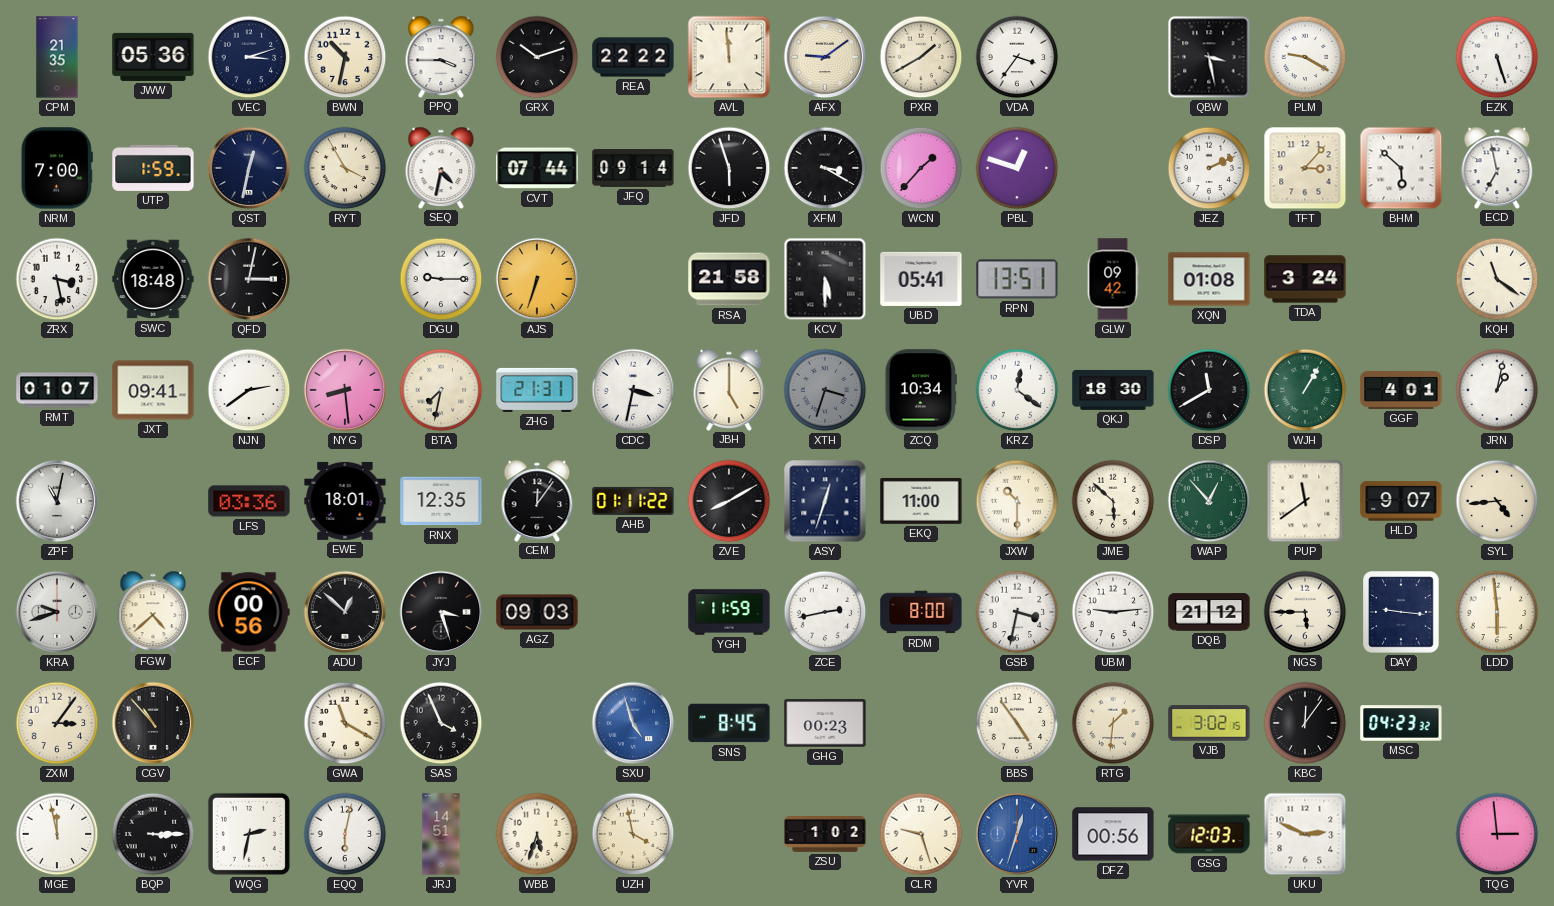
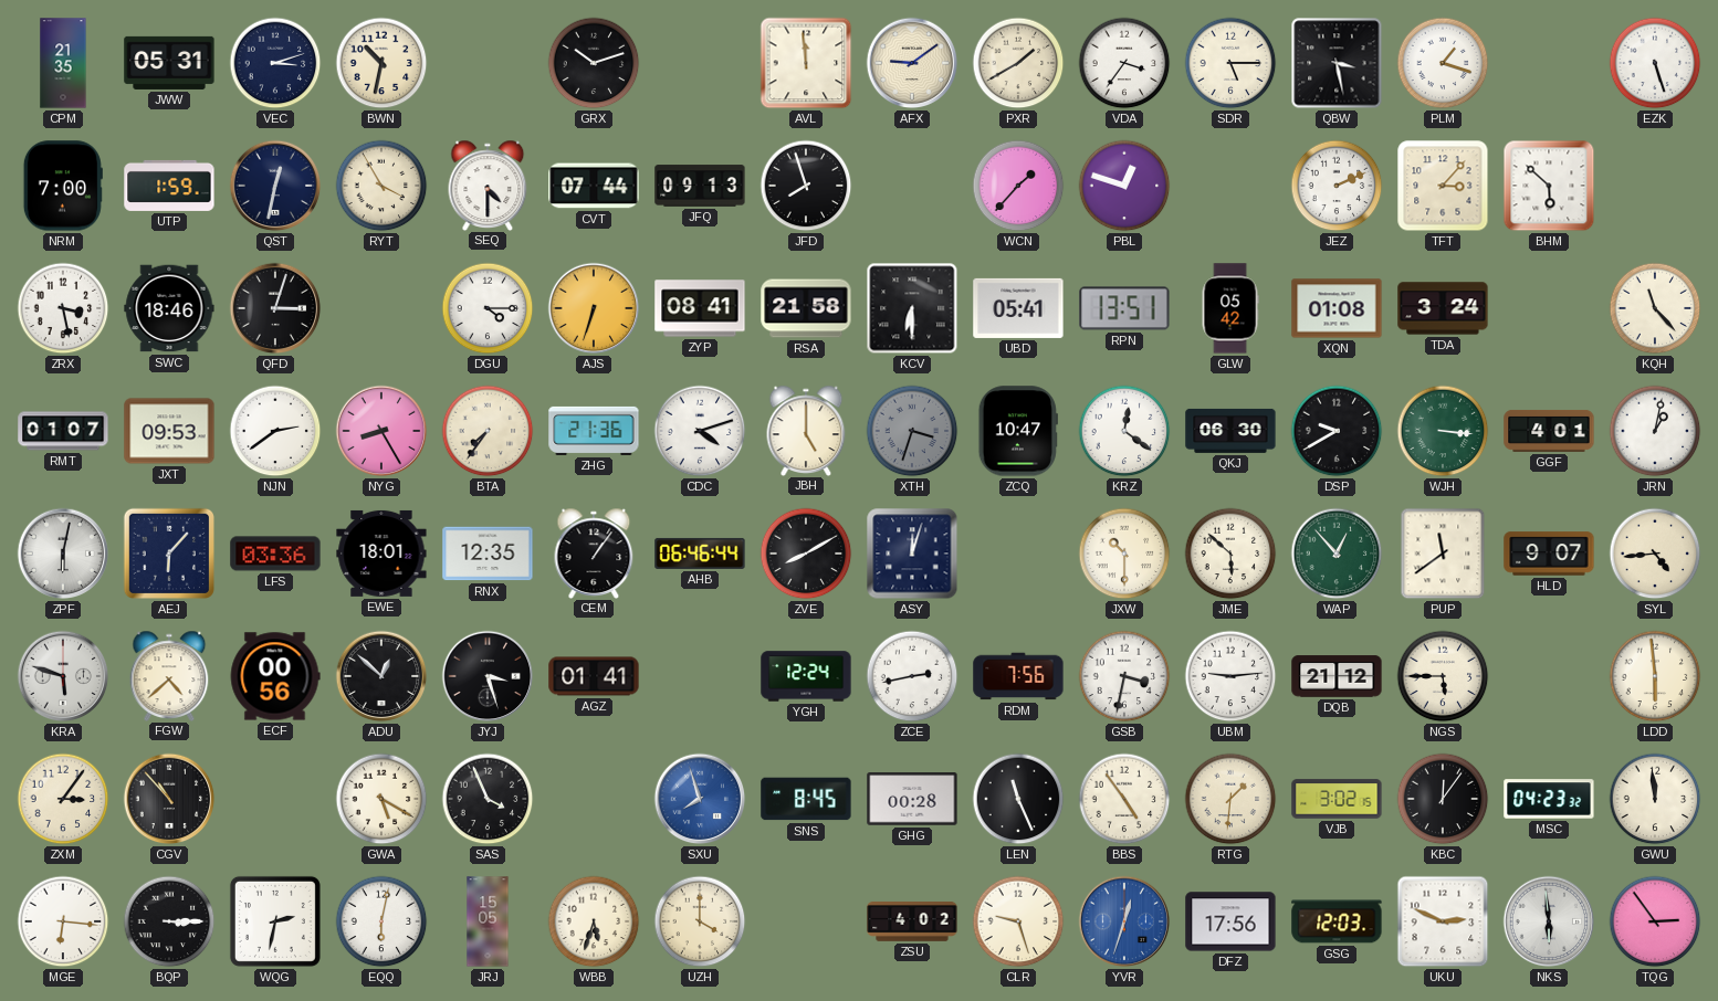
JWW: 05:36 -> 05:31
PPQ: 3:45 -> none
REA: 22:22 -> none
SDR: none -> 5:15
PLM: 9:20 -> 1:18
SEQ: 4:32 -> 4:30
JFQ: 09:14 -> 09:13
JFD: 5:57 -> 7:57
XFM: 3:20 -> none
ECD: 6:58 -> none
SWC: 18:48 -> 18:46
QFD: 3:02 -> 3:03
DGU: 9:15 -> 4:15
ZYP: none -> 08:41
KCV: 5:30 -> 6:30
GLW: 09:42 -> 05:42
KQH: 11:21 -> 11:23
JXT: 09:41 -> 09:53
NYG: 8:29 -> 8:25
BTA: 7:32 -> 7:36
ZHG: 21:31 -> 21:36
CDC: 3:32 -> 4:12
ZCQ: 10:34 -> 10:47
QKJ: 18:30 -> 06:30
DSP: 11:40 -> 9:40
WJH: 1:05 -> 3:16
ZPF: 11:02 -> 6:02
AEJ: none -> 6:07
CEM: 12:06 -> 1:06
AHB: 01:11 -> 06:46
ASY: 12:33 -> 12:03
EKQ: 11:00 -> none
KRA: 9:42 -> 5:48
AGZ: 09:03 -> 01:41
YGH: 11:59 -> 12:24
RDM: 8:00 -> 7:56
DAY: 9:16 -> none
GWA: 11:20 -> 5:20
SXU: 4:57 -> 7:57
GHG: 00:23 -> 00:28
LEN: none -> 11:26
GWU: none -> 11:59
MGE: 11:58 -> 6:16
JRJ: 14:51 -> 15:05
UZH: 3:58 -> 4:00
ZSU: 1:02 -> 4:02
DFZ: 00:56 -> 17:56
NKS: none -> 5:59
TQG: 2:59 -> 2:54
